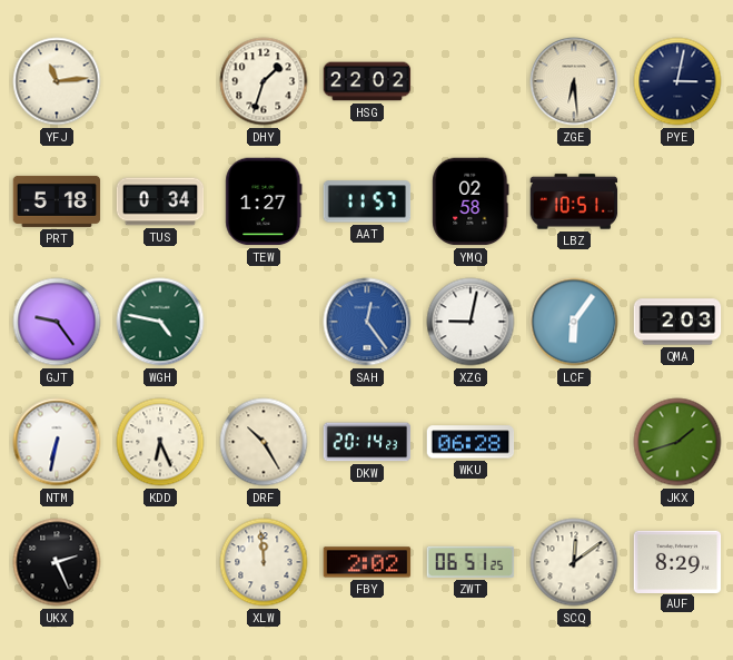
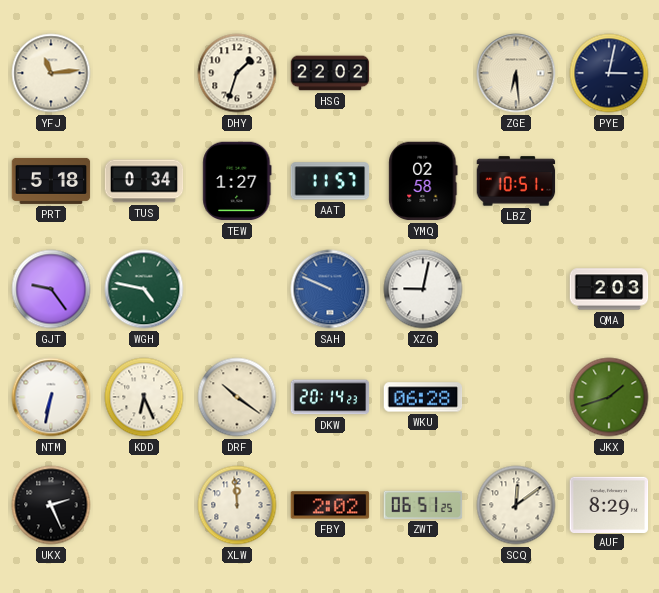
SAH: 12:24 -> 9:49
LCF: 6:06 -> none
DRF: 10:25 -> 10:21
